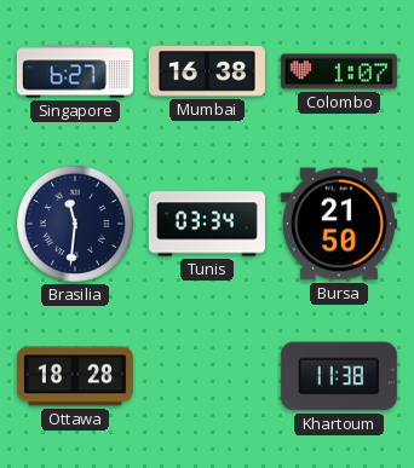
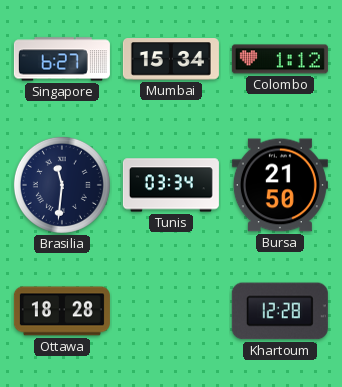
Mumbai: 16:38 -> 15:34
Colombo: 1:07 -> 1:12
Khartoum: 11:38 -> 12:28
